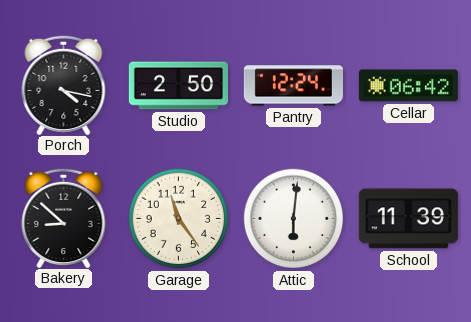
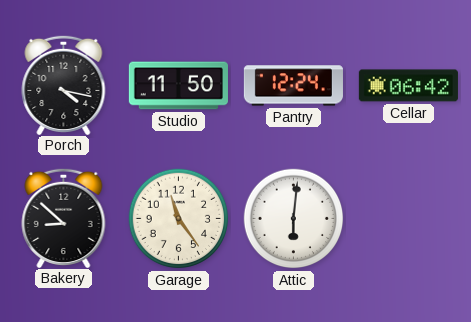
Studio: 2:50 -> 11:50
School: 11:39 -> none
